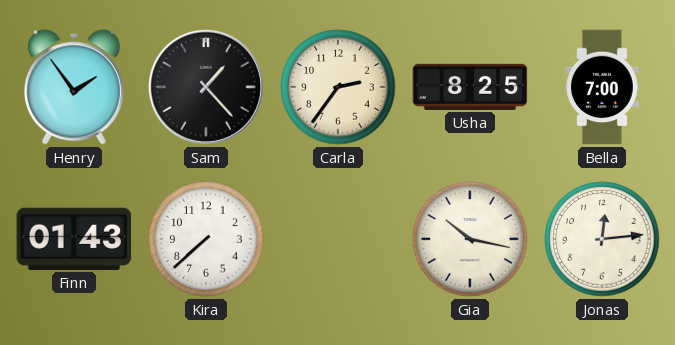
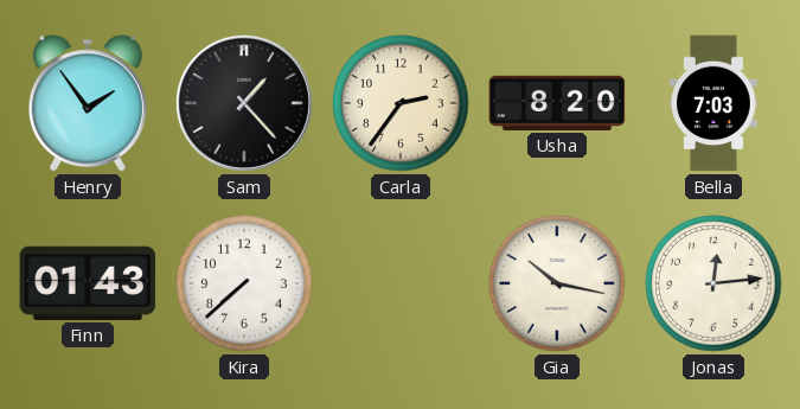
Usha: 8:25 -> 8:20
Bella: 7:00 -> 7:03
